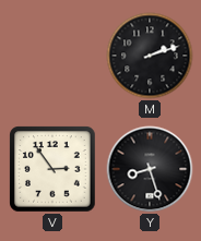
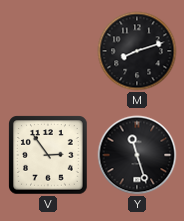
M: 2:12 -> 8:12
Y: 8:27 -> 11:27
